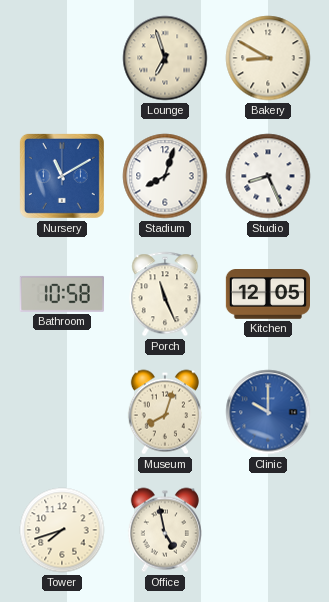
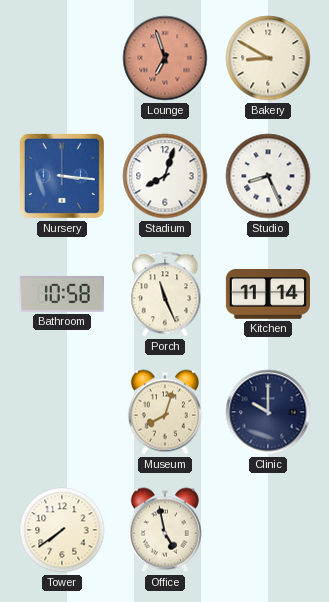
Lounge dial: cream -> salmon
Nursery: 11:10 -> 3:16
Kitchen: 12:05 -> 11:14
Clinic dial: blue -> navy
Tower: 7:42 -> 7:39
